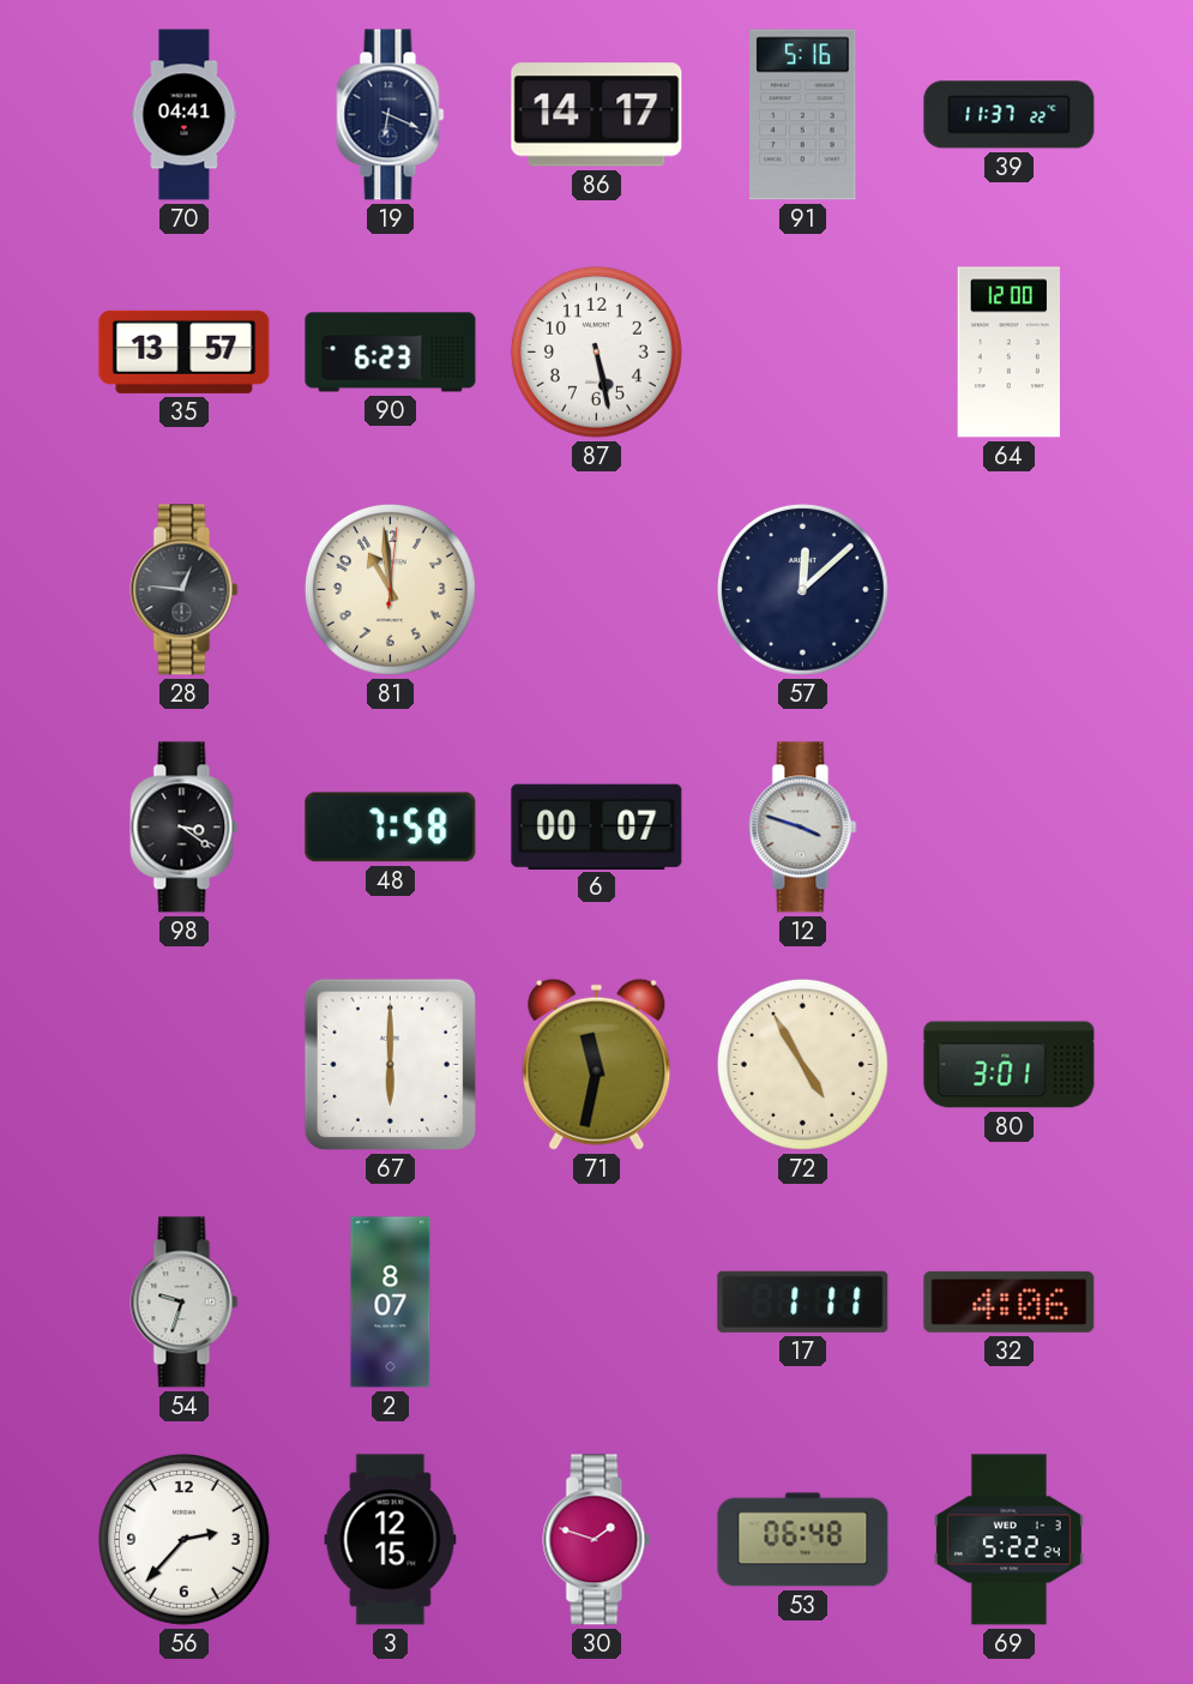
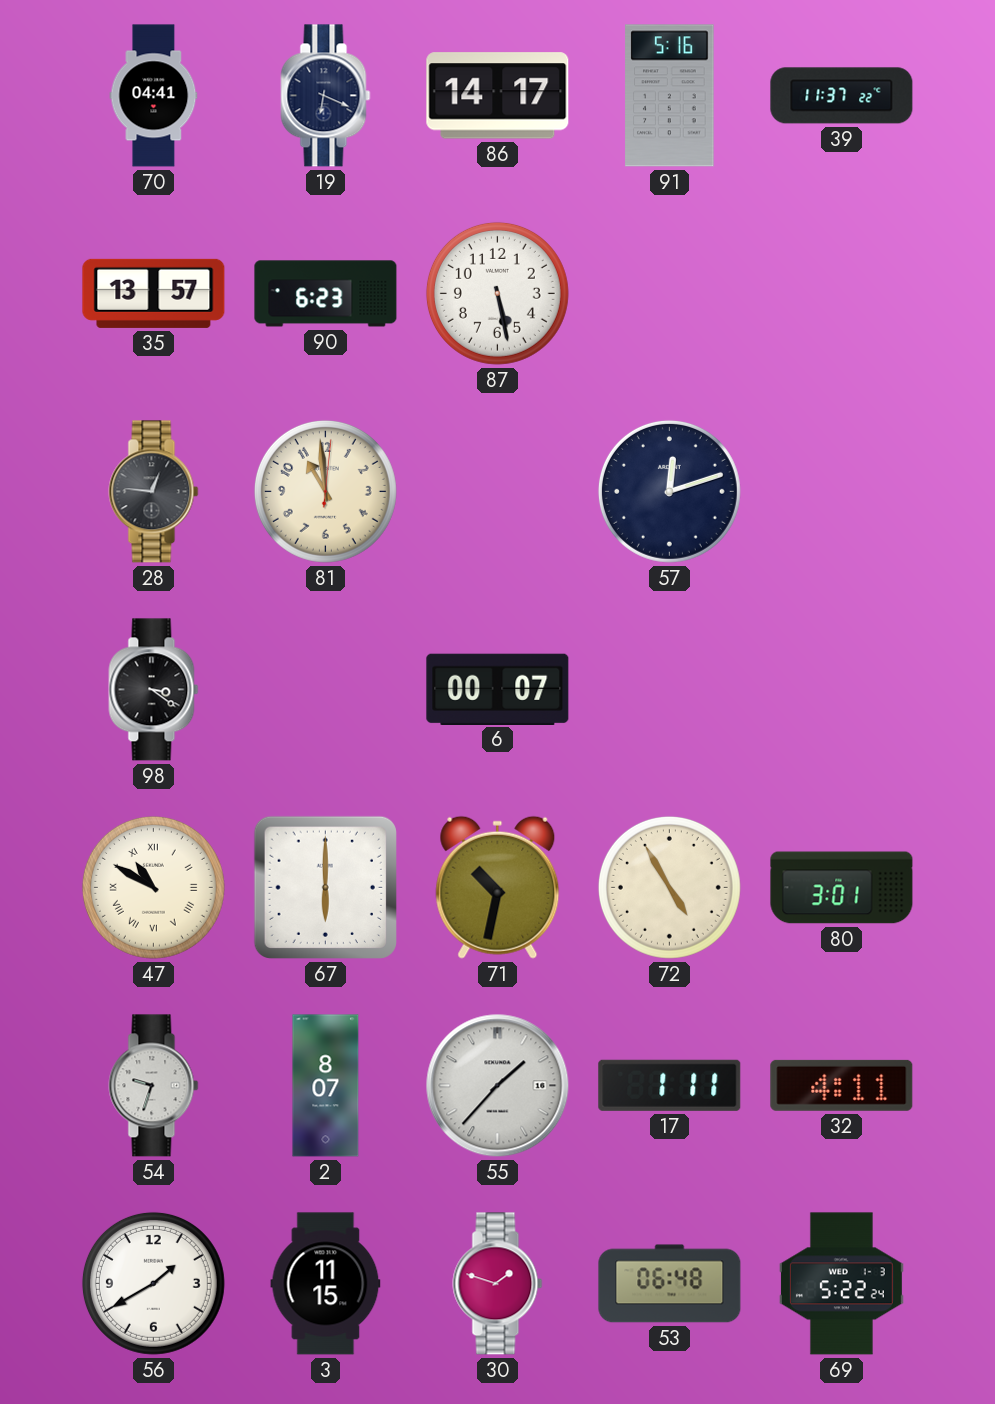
64: 12:00 -> none
57: 12:08 -> 12:12
48: 7:58 -> none
12: 3:48 -> none
47: none -> 10:50
71: 11:32 -> 10:32
55: none -> 1:37
32: 4:06 -> 4:11
56: 2:37 -> 1:40
3: 12:15 -> 11:15
